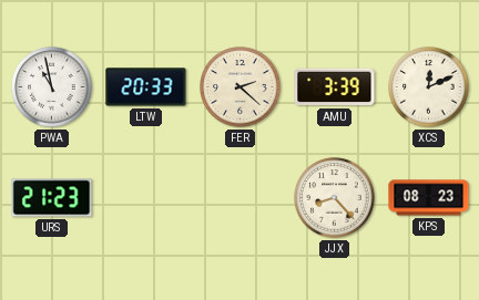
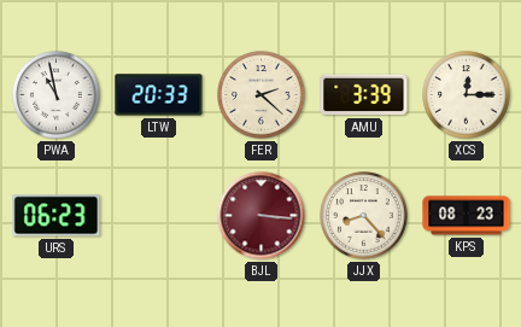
XCS: 12:11 -> 12:15
URS: 21:23 -> 06:23
BJL: none -> 3:16
